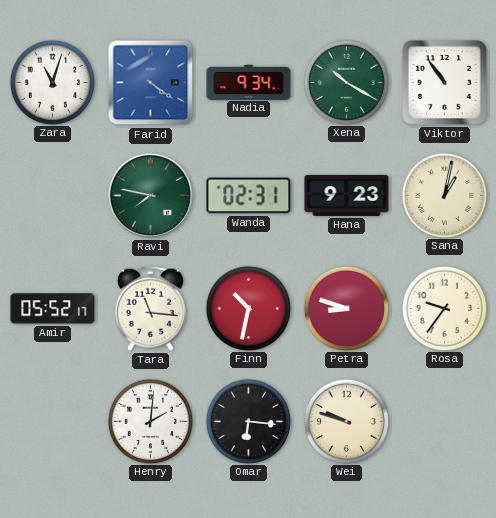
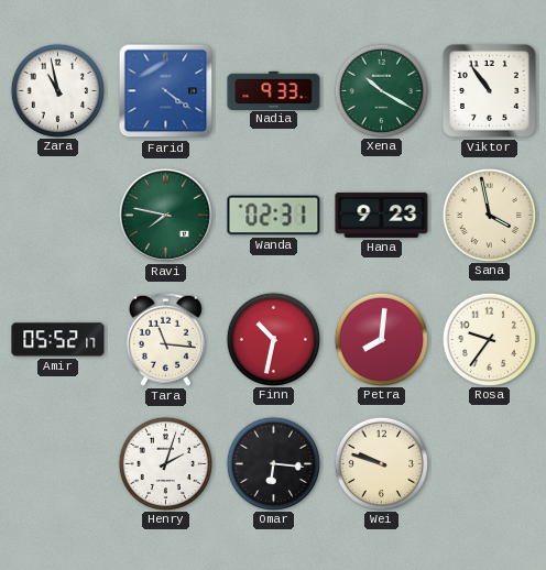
Zara: 11:03 -> 10:58
Nadia: 9:34 -> 9:33
Sana: 1:02 -> 3:58
Petra: 8:48 -> 8:01
Henry: 2:01 -> 2:03
